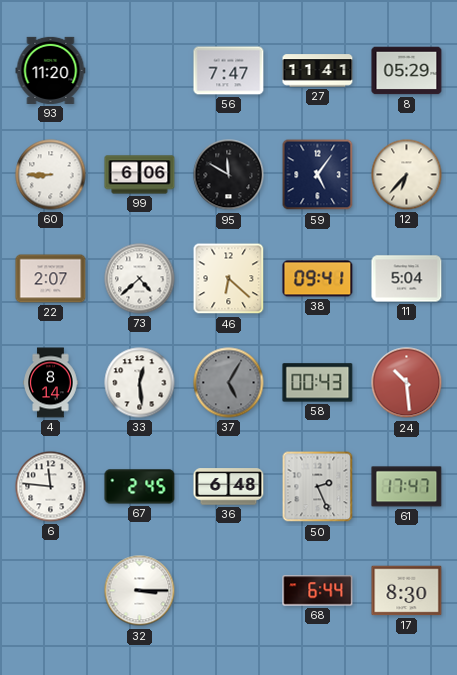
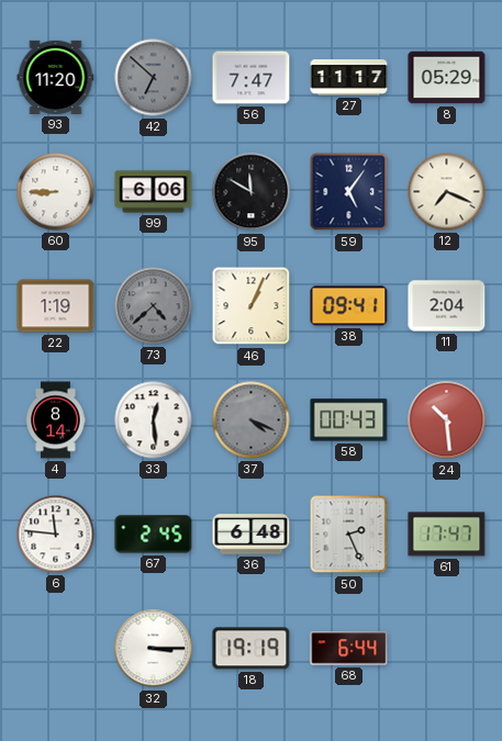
42: none -> 6:52
27: 11:41 -> 11:17
12: 6:37 -> 7:19
22: 2:07 -> 1:19
73 dial: white -> grey
46: 6:22 -> 1:04
11: 5:04 -> 2:04
37: 5:05 -> 4:19
18: none -> 19:19
17: 8:30 -> none
